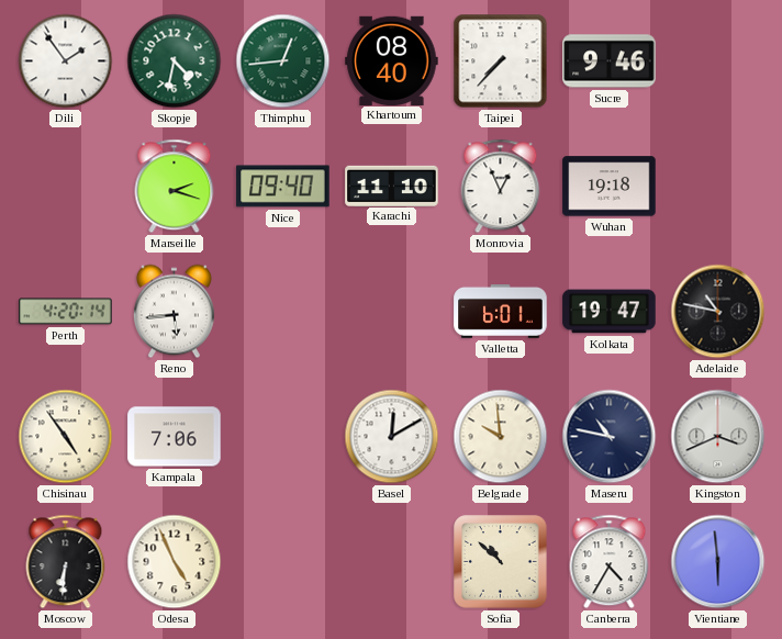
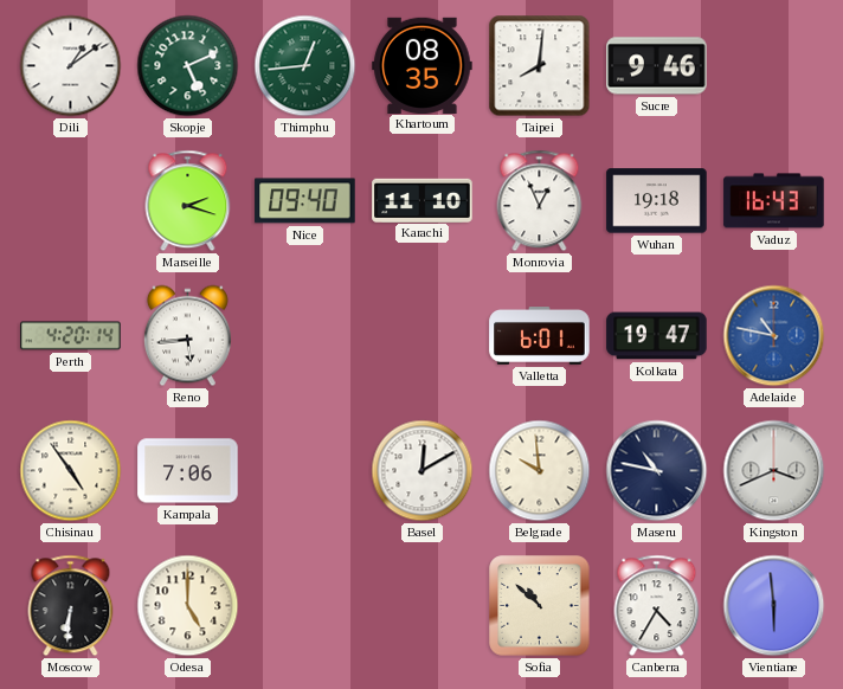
Dili: 1:54 -> 1:09
Skopje: 4:32 -> 5:11
Khartoum: 08:40 -> 08:35
Taipei: 7:37 -> 8:01
Vaduz: none -> 16:43
Adelaide dial: black -> blue
Odesa: 4:56 -> 5:00
